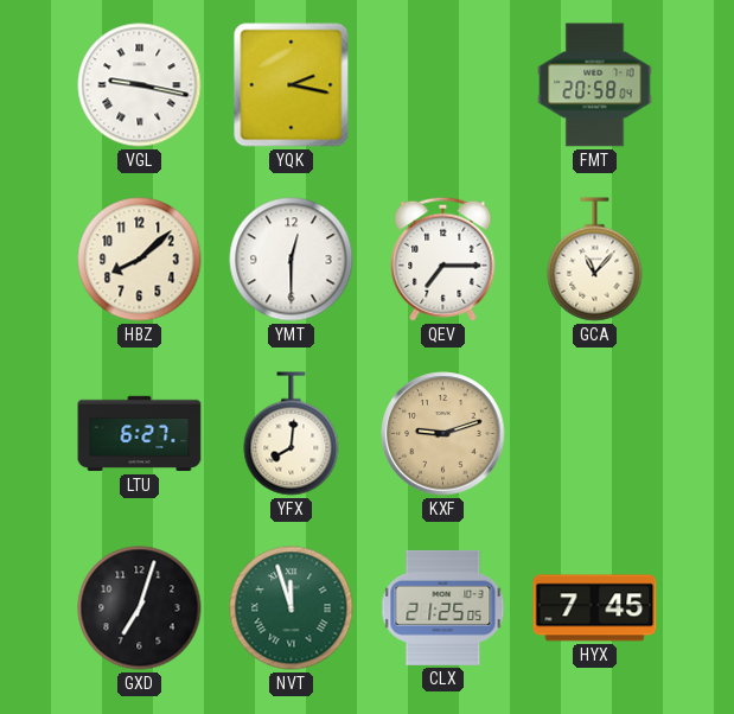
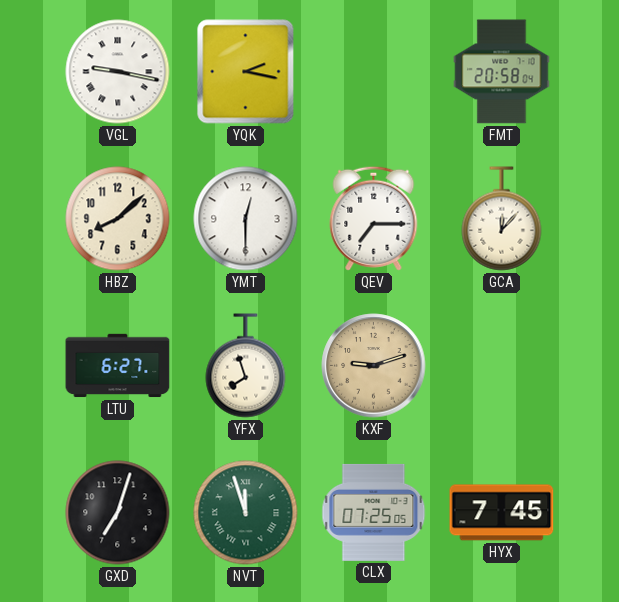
GCA: 11:07 -> 12:07
YFX: 8:01 -> 7:57
CLX: 21:25 -> 07:25
